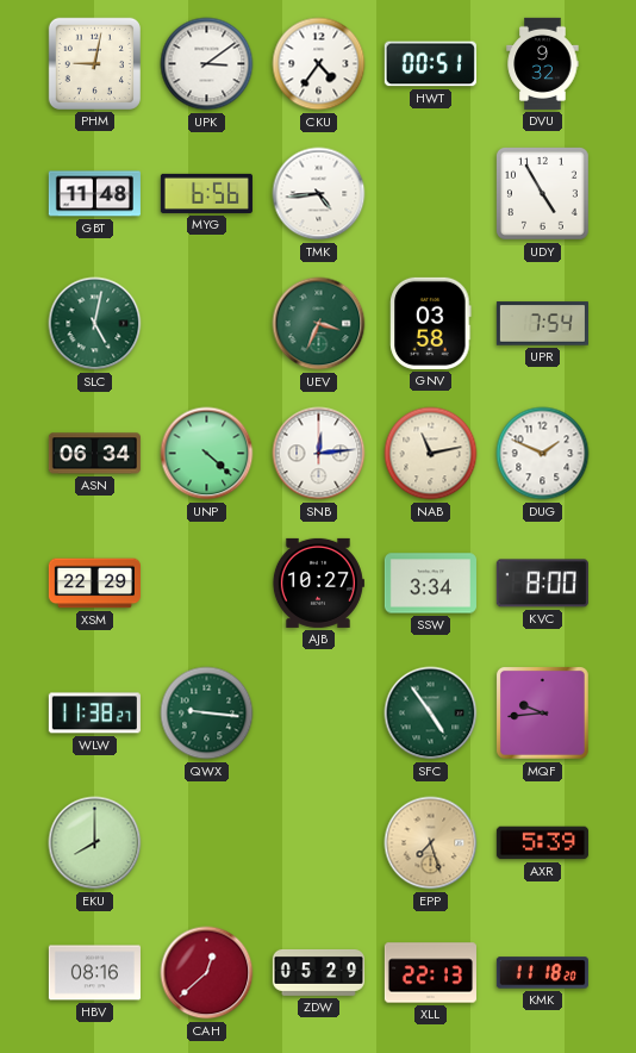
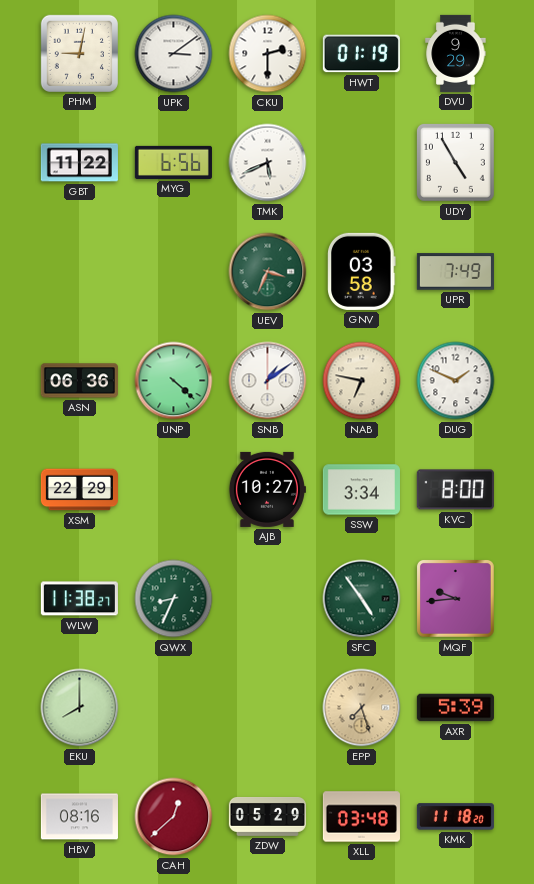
CKU: 4:36 -> 2:30
HWT: 00:51 -> 01:19
DVU: 9:32 -> 9:29
GBT: 11:48 -> 11:22
TMK: 4:44 -> 5:41
SLC: 5:02 -> none
UPR: 7:54 -> 7:49
ASN: 06:34 -> 06:36
SNB: 12:14 -> 1:09
NAB: 11:13 -> 6:47
QWX: 9:16 -> 8:34
XLL: 22:13 -> 03:48
